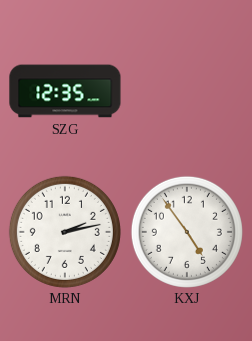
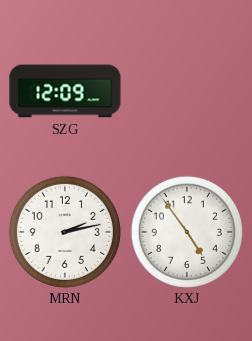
SZG: 12:35 -> 12:09
